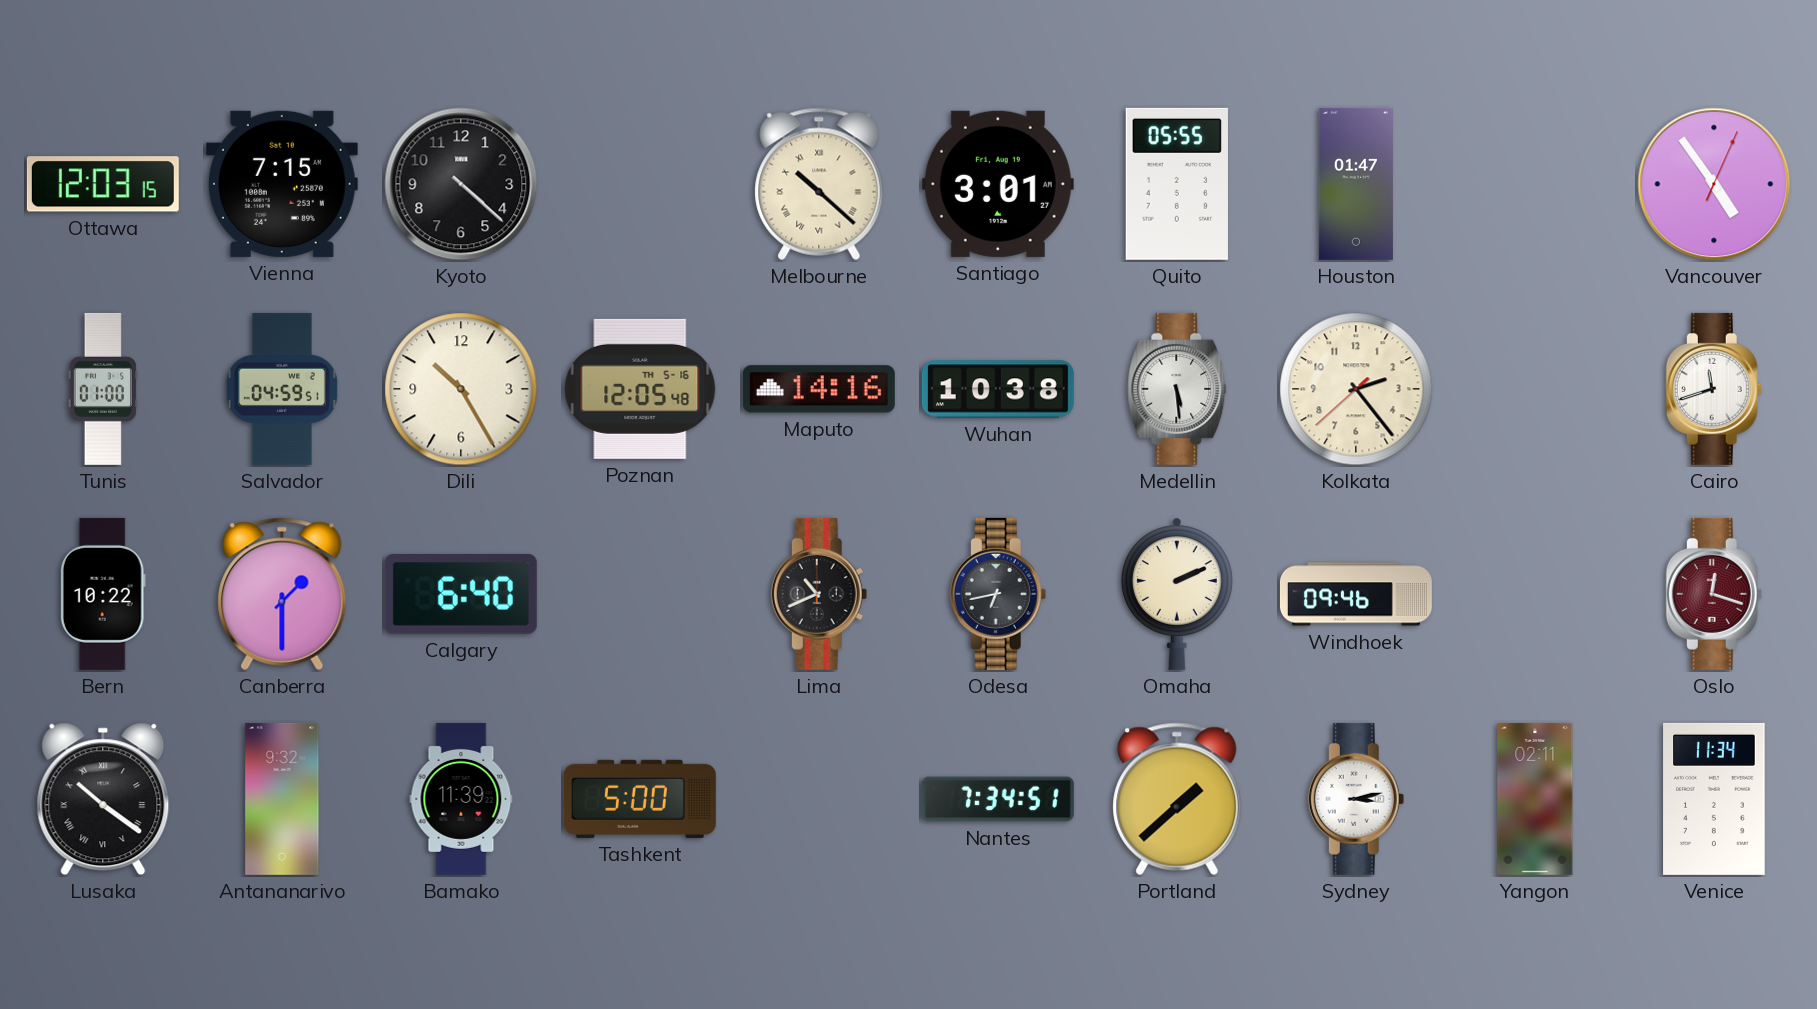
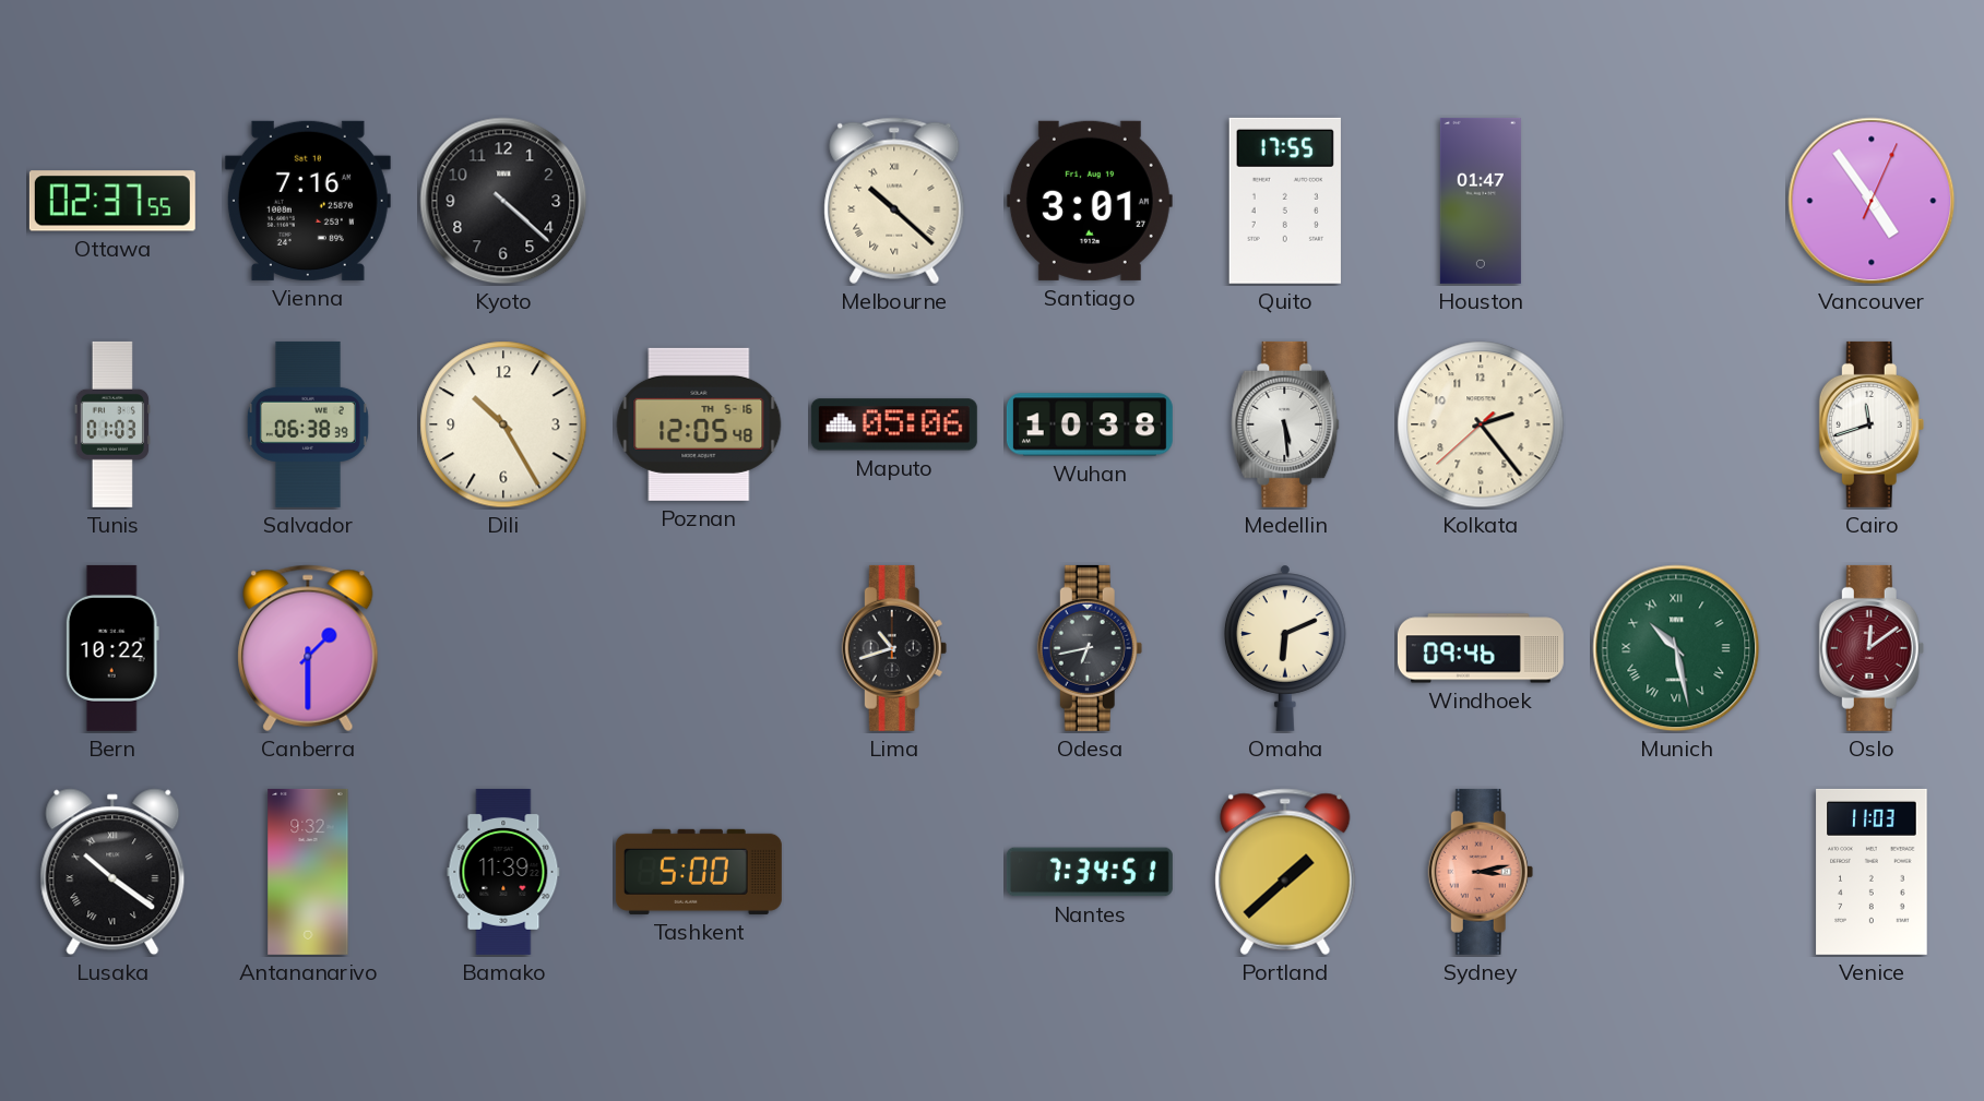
Ottawa: 12:03 -> 02:37
Vienna: 7:15 -> 7:16
Quito: 05:55 -> 17:55
Tunis: 01:00 -> 01:03
Salvador: 04:59 -> 06:38
Maputo: 14:16 -> 05:06
Calgary: 6:40 -> none
Lima: 10:41 -> 10:42
Omaha: 2:11 -> 6:11
Munich: none -> 10:28
Oslo: 12:18 -> 12:09
Sydney dial: white -> salmon
Yangon: 02:11 -> none
Venice: 11:34 -> 11:03
